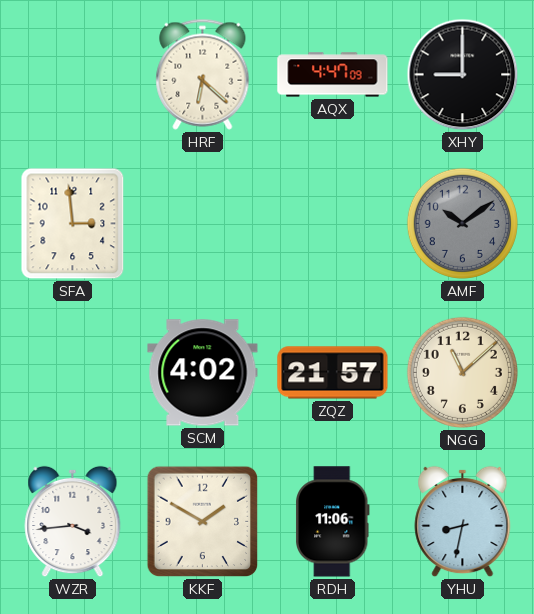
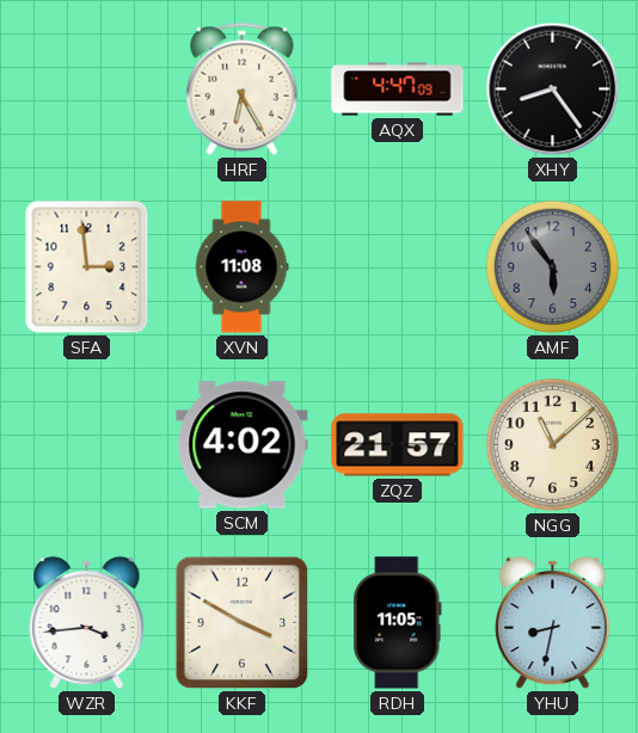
HRF: 6:22 -> 6:25
XHY: 9:00 -> 8:24
XVN: none -> 11:08
AMF: 10:09 -> 5:54
KKF: 1:50 -> 3:50
RDH: 11:06 -> 11:05
